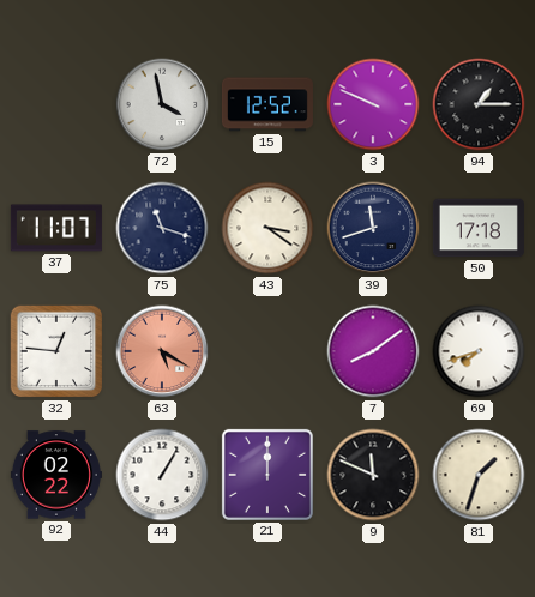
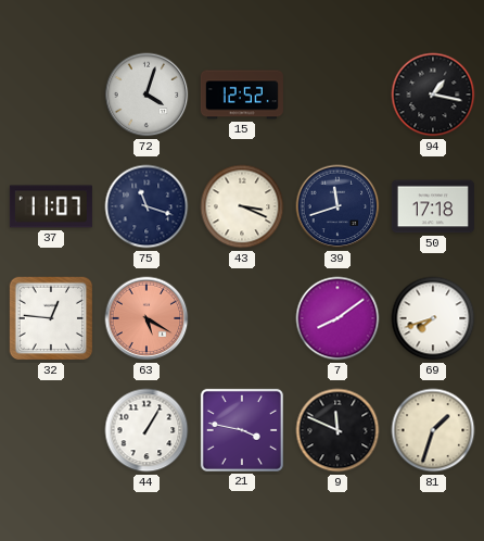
72: 3:58 -> 4:03
3: 9:49 -> none
94: 1:15 -> 1:17
43: 3:21 -> 3:19
92: 02:22 -> none
21: 12:00 -> 3:47
